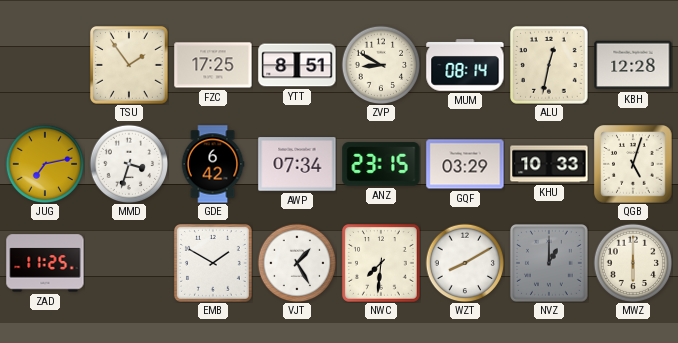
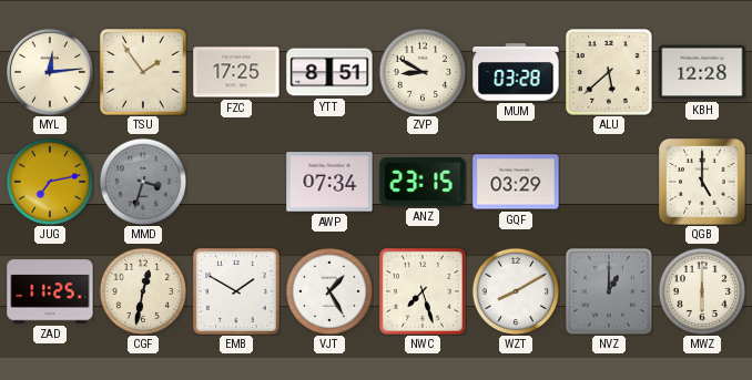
MYL: none -> 12:14
MUM: 08:14 -> 03:28
ALU: 12:32 -> 5:38
MMD dial: white -> grey
GDE: 6:42 -> none
KHU: 10:33 -> none
QGB: 5:03 -> 5:00
CGF: none -> 12:32
NWC: 7:31 -> 7:27
